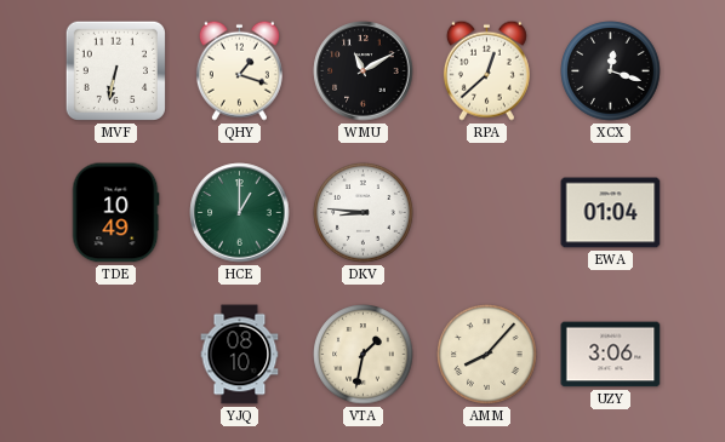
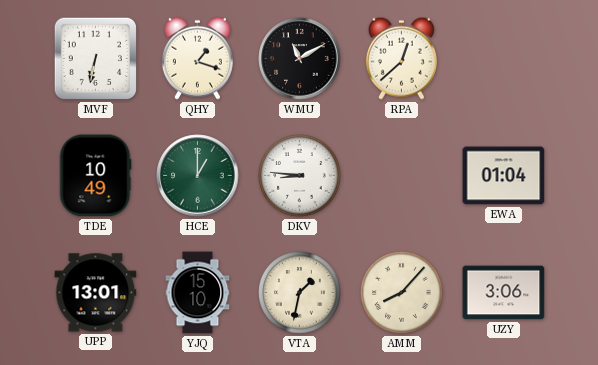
XCX: 12:18 -> none
UPP: none -> 13:01
YJQ: 08:10 -> 15:10
